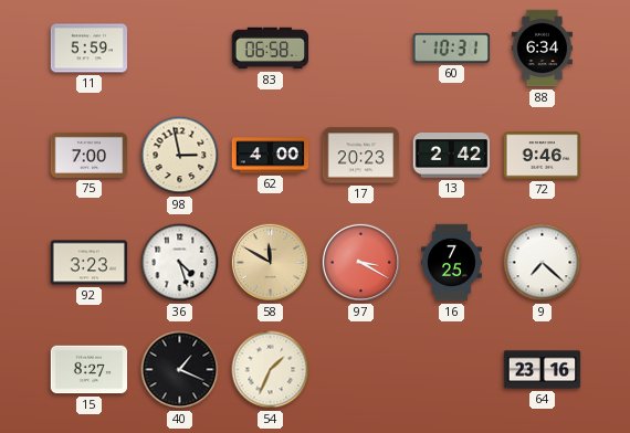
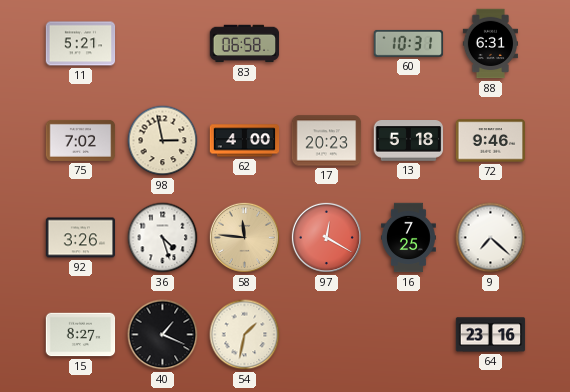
11: 5:59 -> 5:21
88: 6:34 -> 6:31
75: 7:00 -> 7:02
13: 2:42 -> 5:18
92: 3:23 -> 3:26
58: 11:50 -> 11:46
97: 3:20 -> 12:20
54: 1:34 -> 1:32
